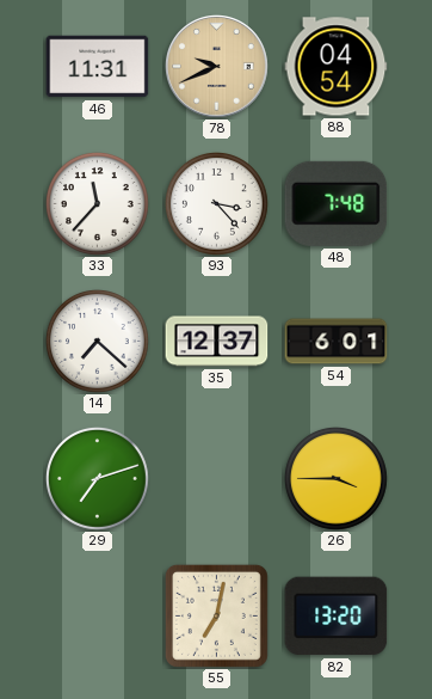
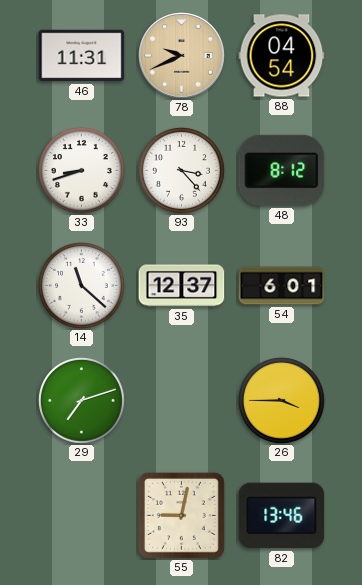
33: 11:37 -> 8:42
48: 7:48 -> 8:12
14: 7:22 -> 11:22
55: 7:02 -> 9:02
82: 13:20 -> 13:46
